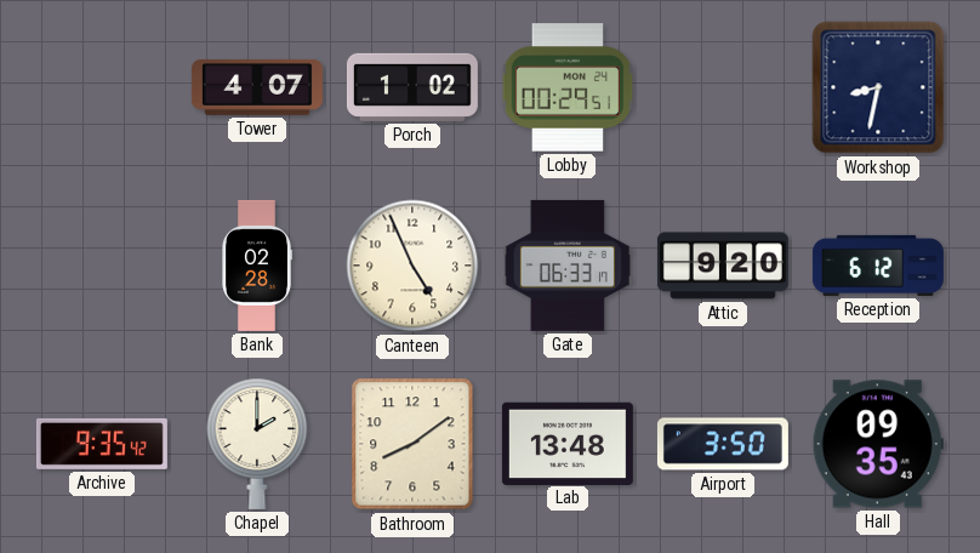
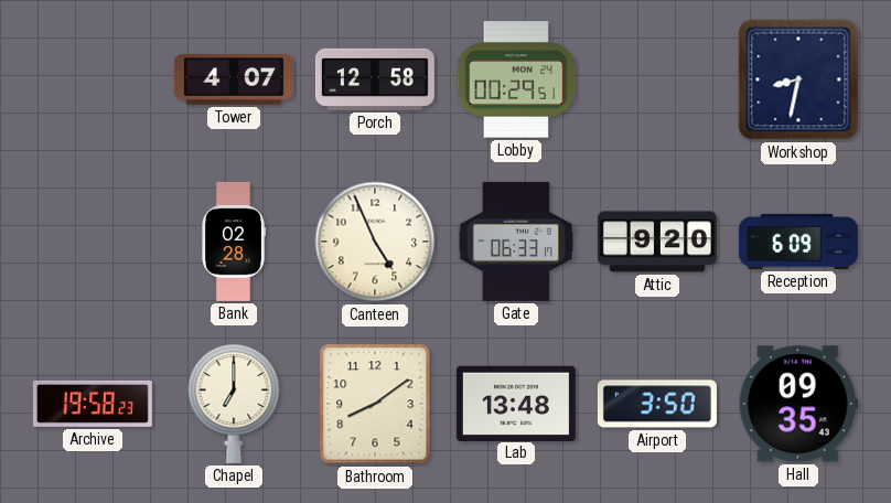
Porch: 1:02 -> 12:58
Reception: 6:12 -> 6:09
Archive: 9:35 -> 19:58
Chapel: 2:00 -> 7:00
